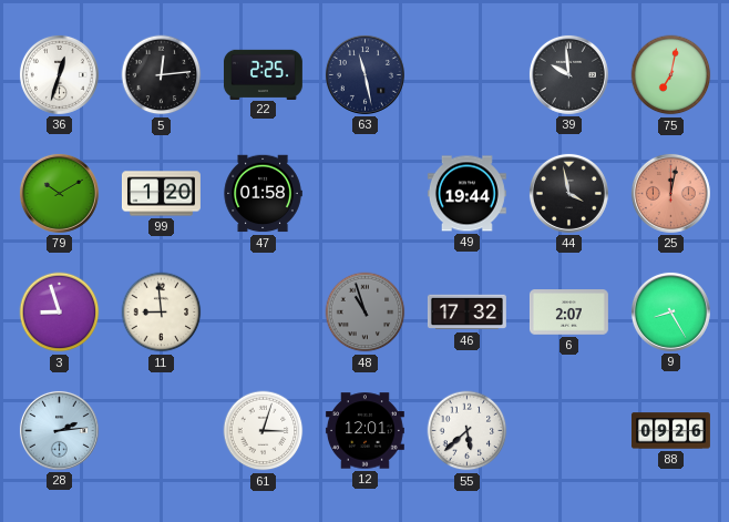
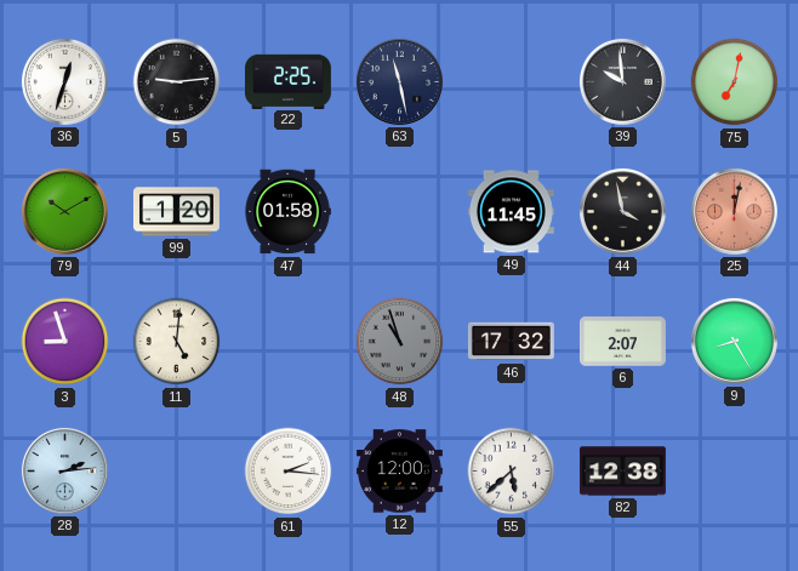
5: 12:14 -> 9:14
49: 19:44 -> 11:45
11: 8:59 -> 5:01
61: 3:03 -> 2:16
12: 12:01 -> 12:00
82: none -> 12:38
88: 09:26 -> none
